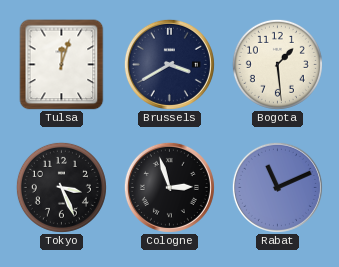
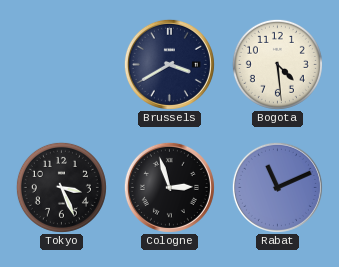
Tulsa: 12:03 -> none
Bogota: 1:29 -> 4:29
